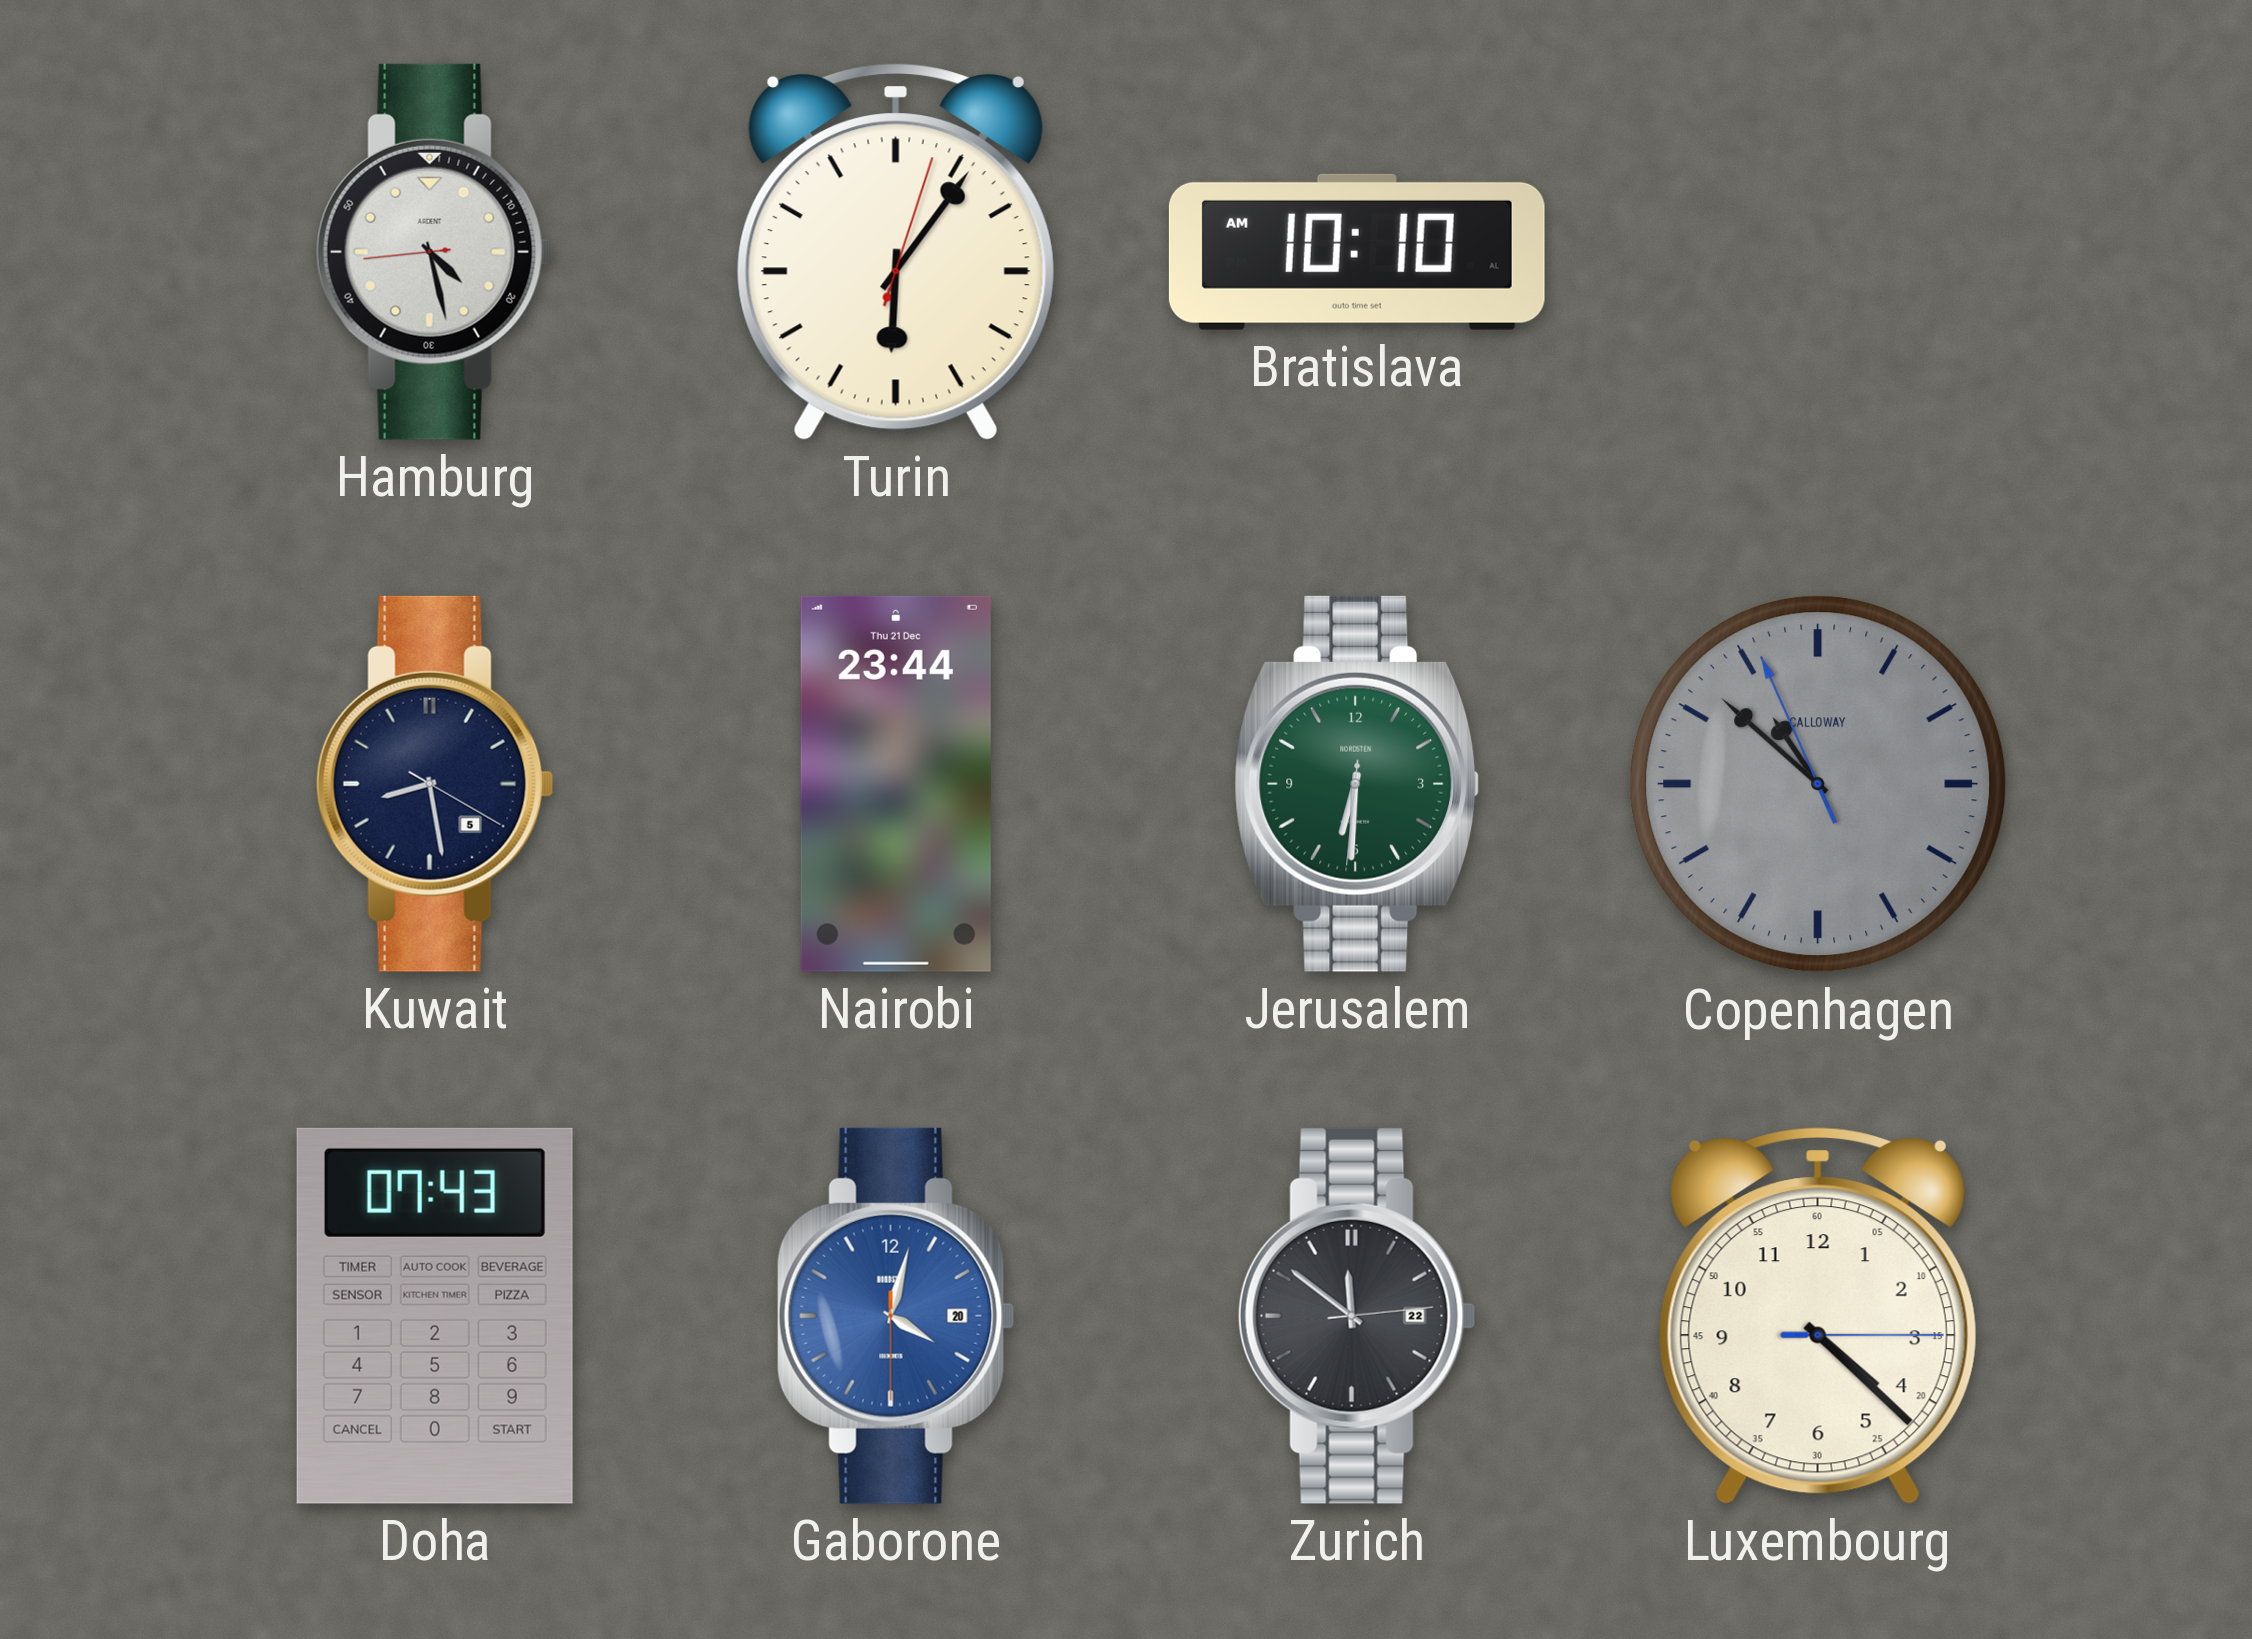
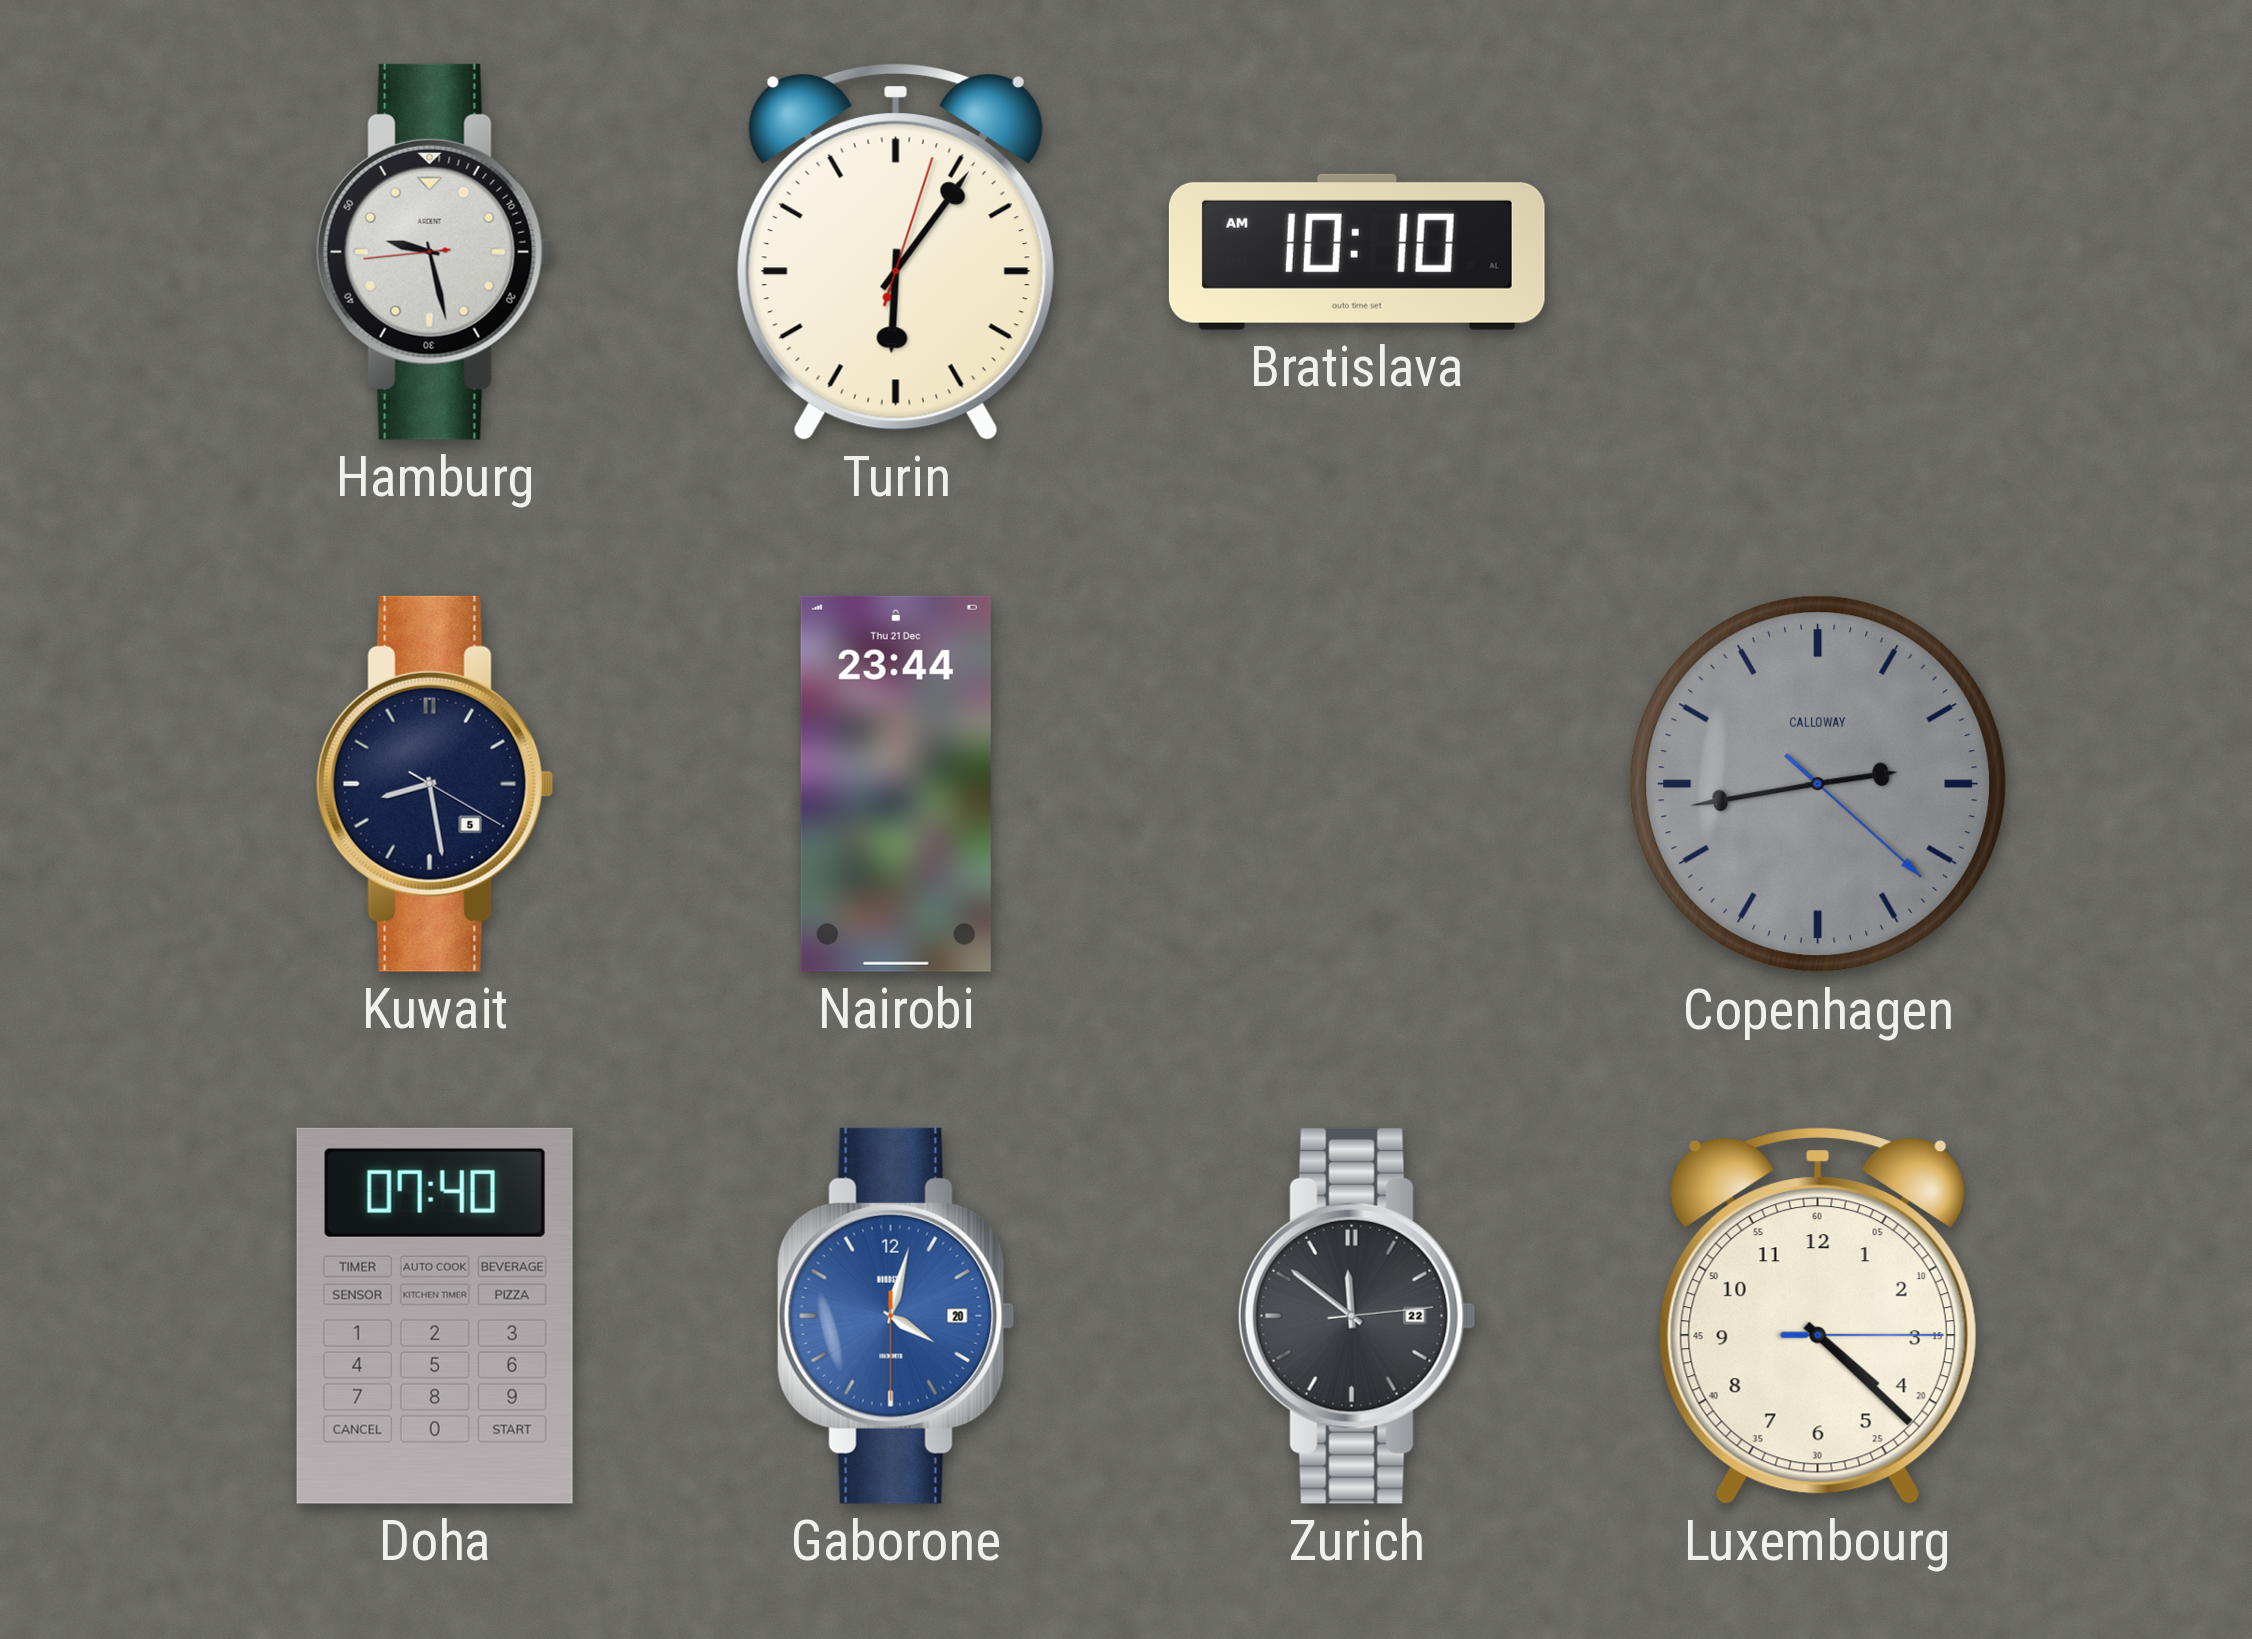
Hamburg: 4:27 -> 9:27
Jerusalem: 6:30 -> none
Copenhagen: 10:51 -> 2:43
Doha: 07:43 -> 07:40
